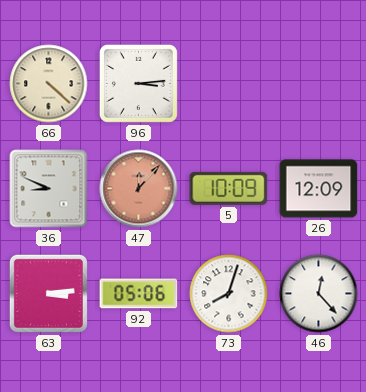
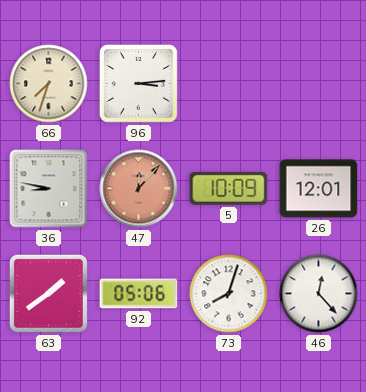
66: 4:22 -> 7:33
36: 8:49 -> 8:47
26: 12:09 -> 12:01
63: 3:14 -> 1:39
